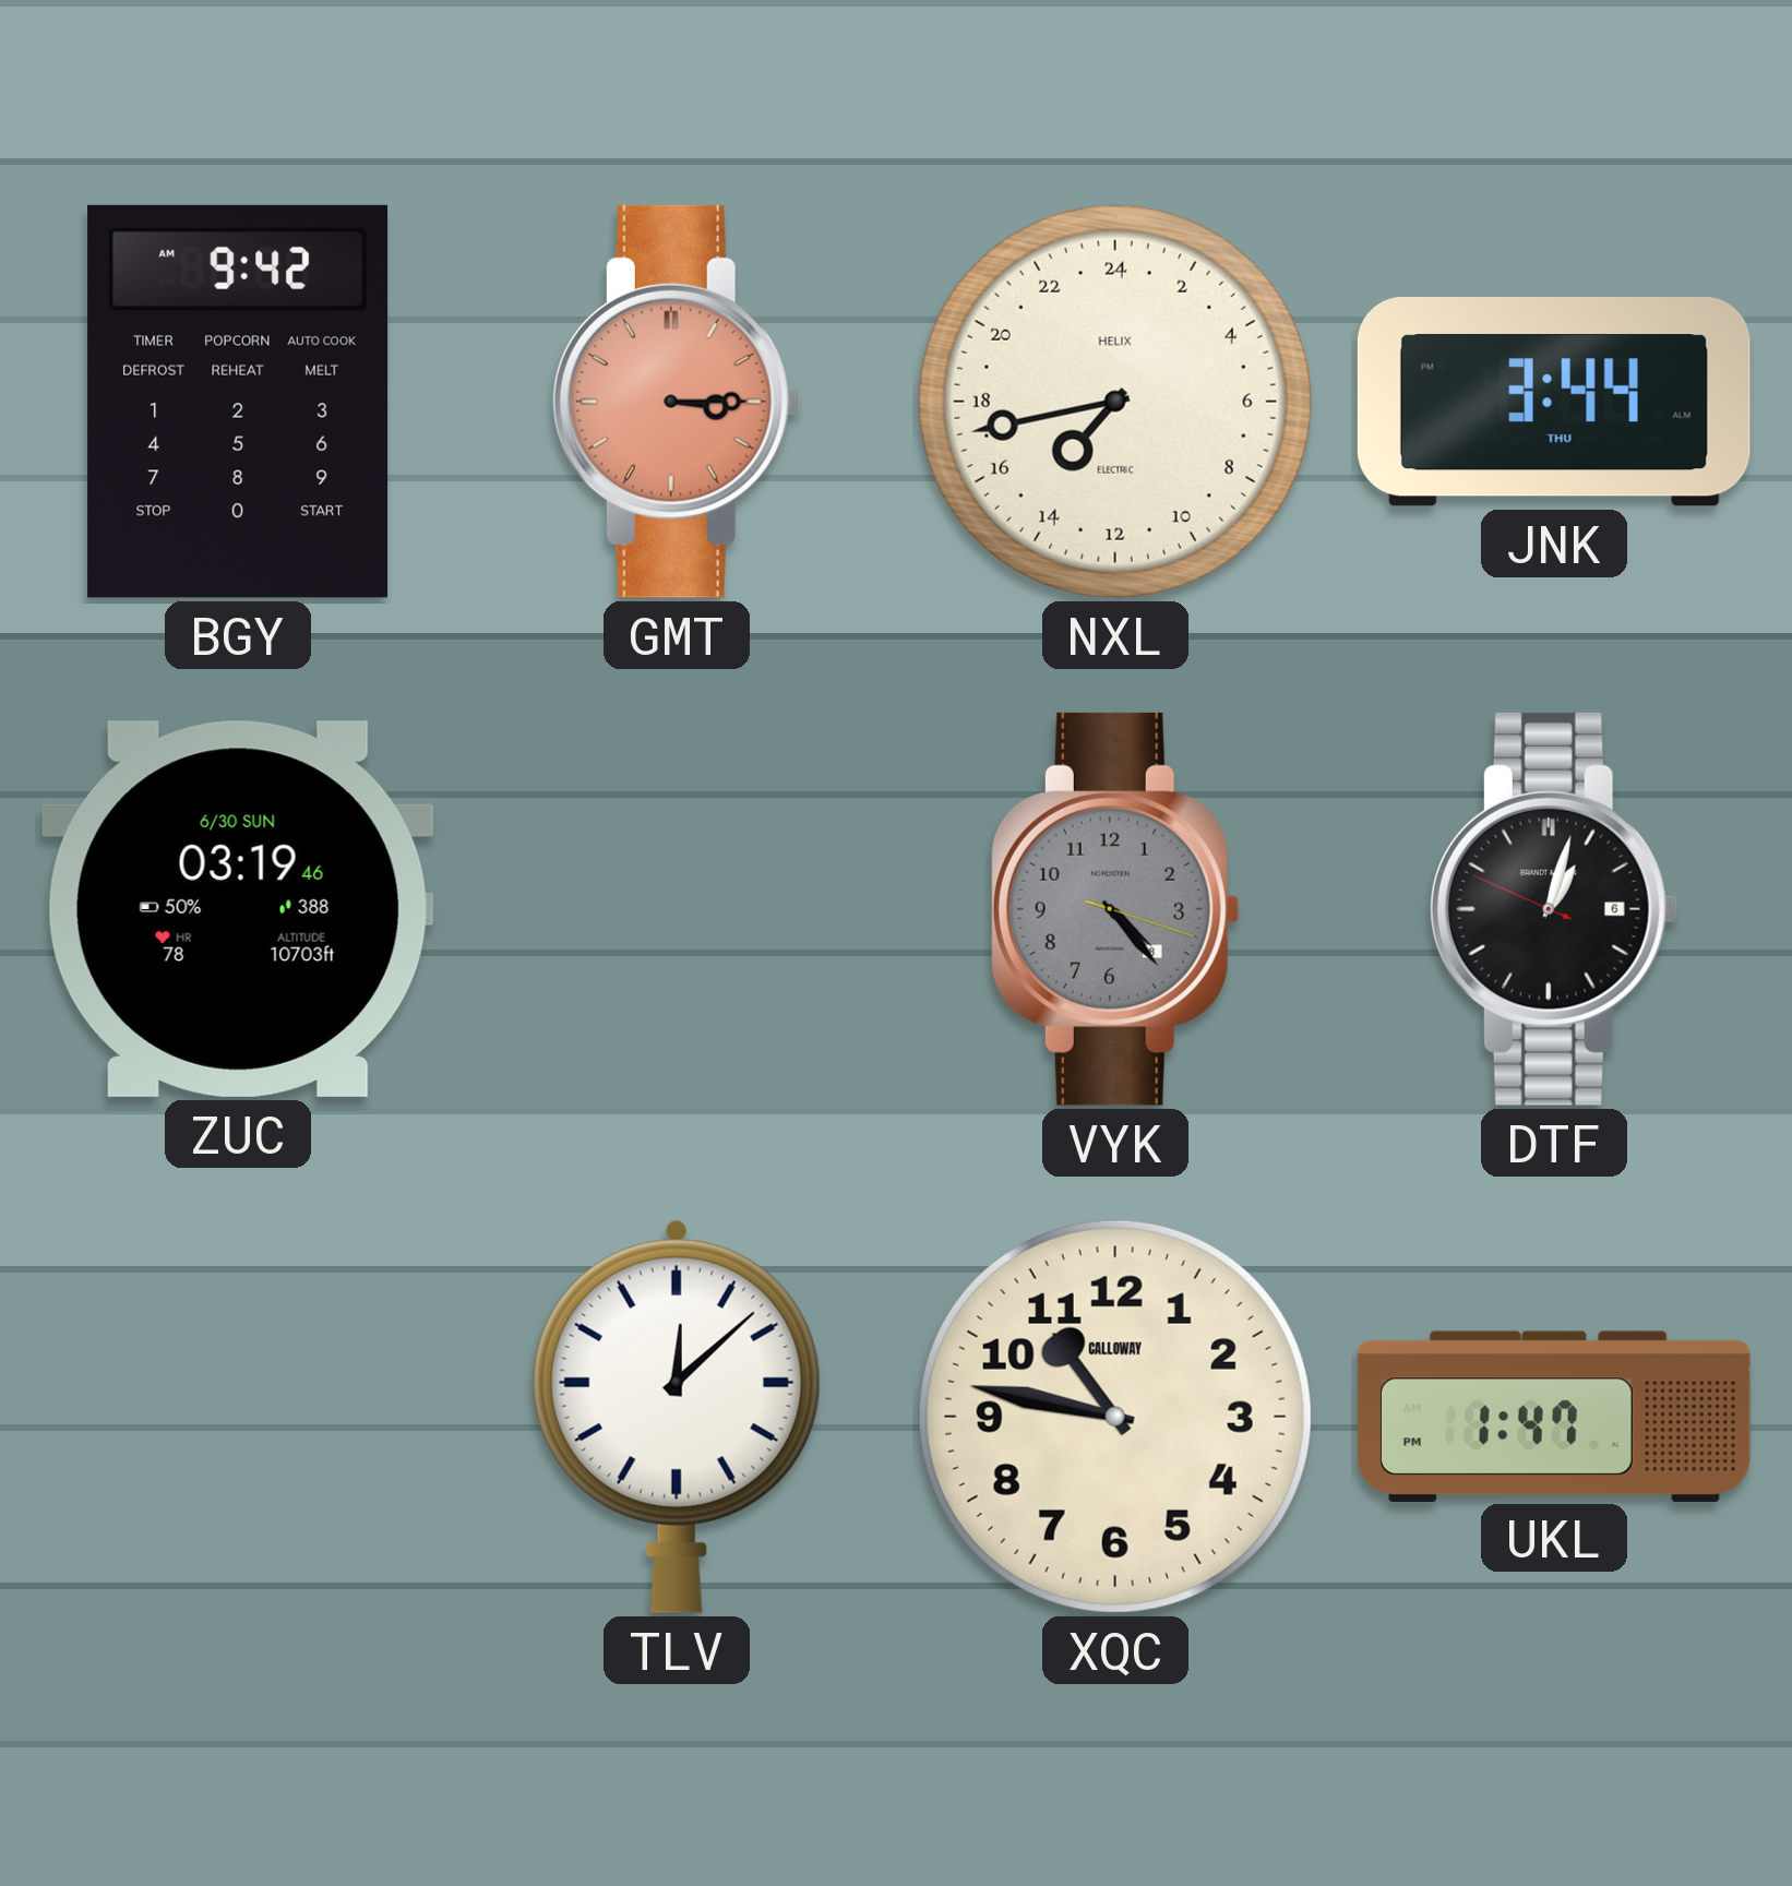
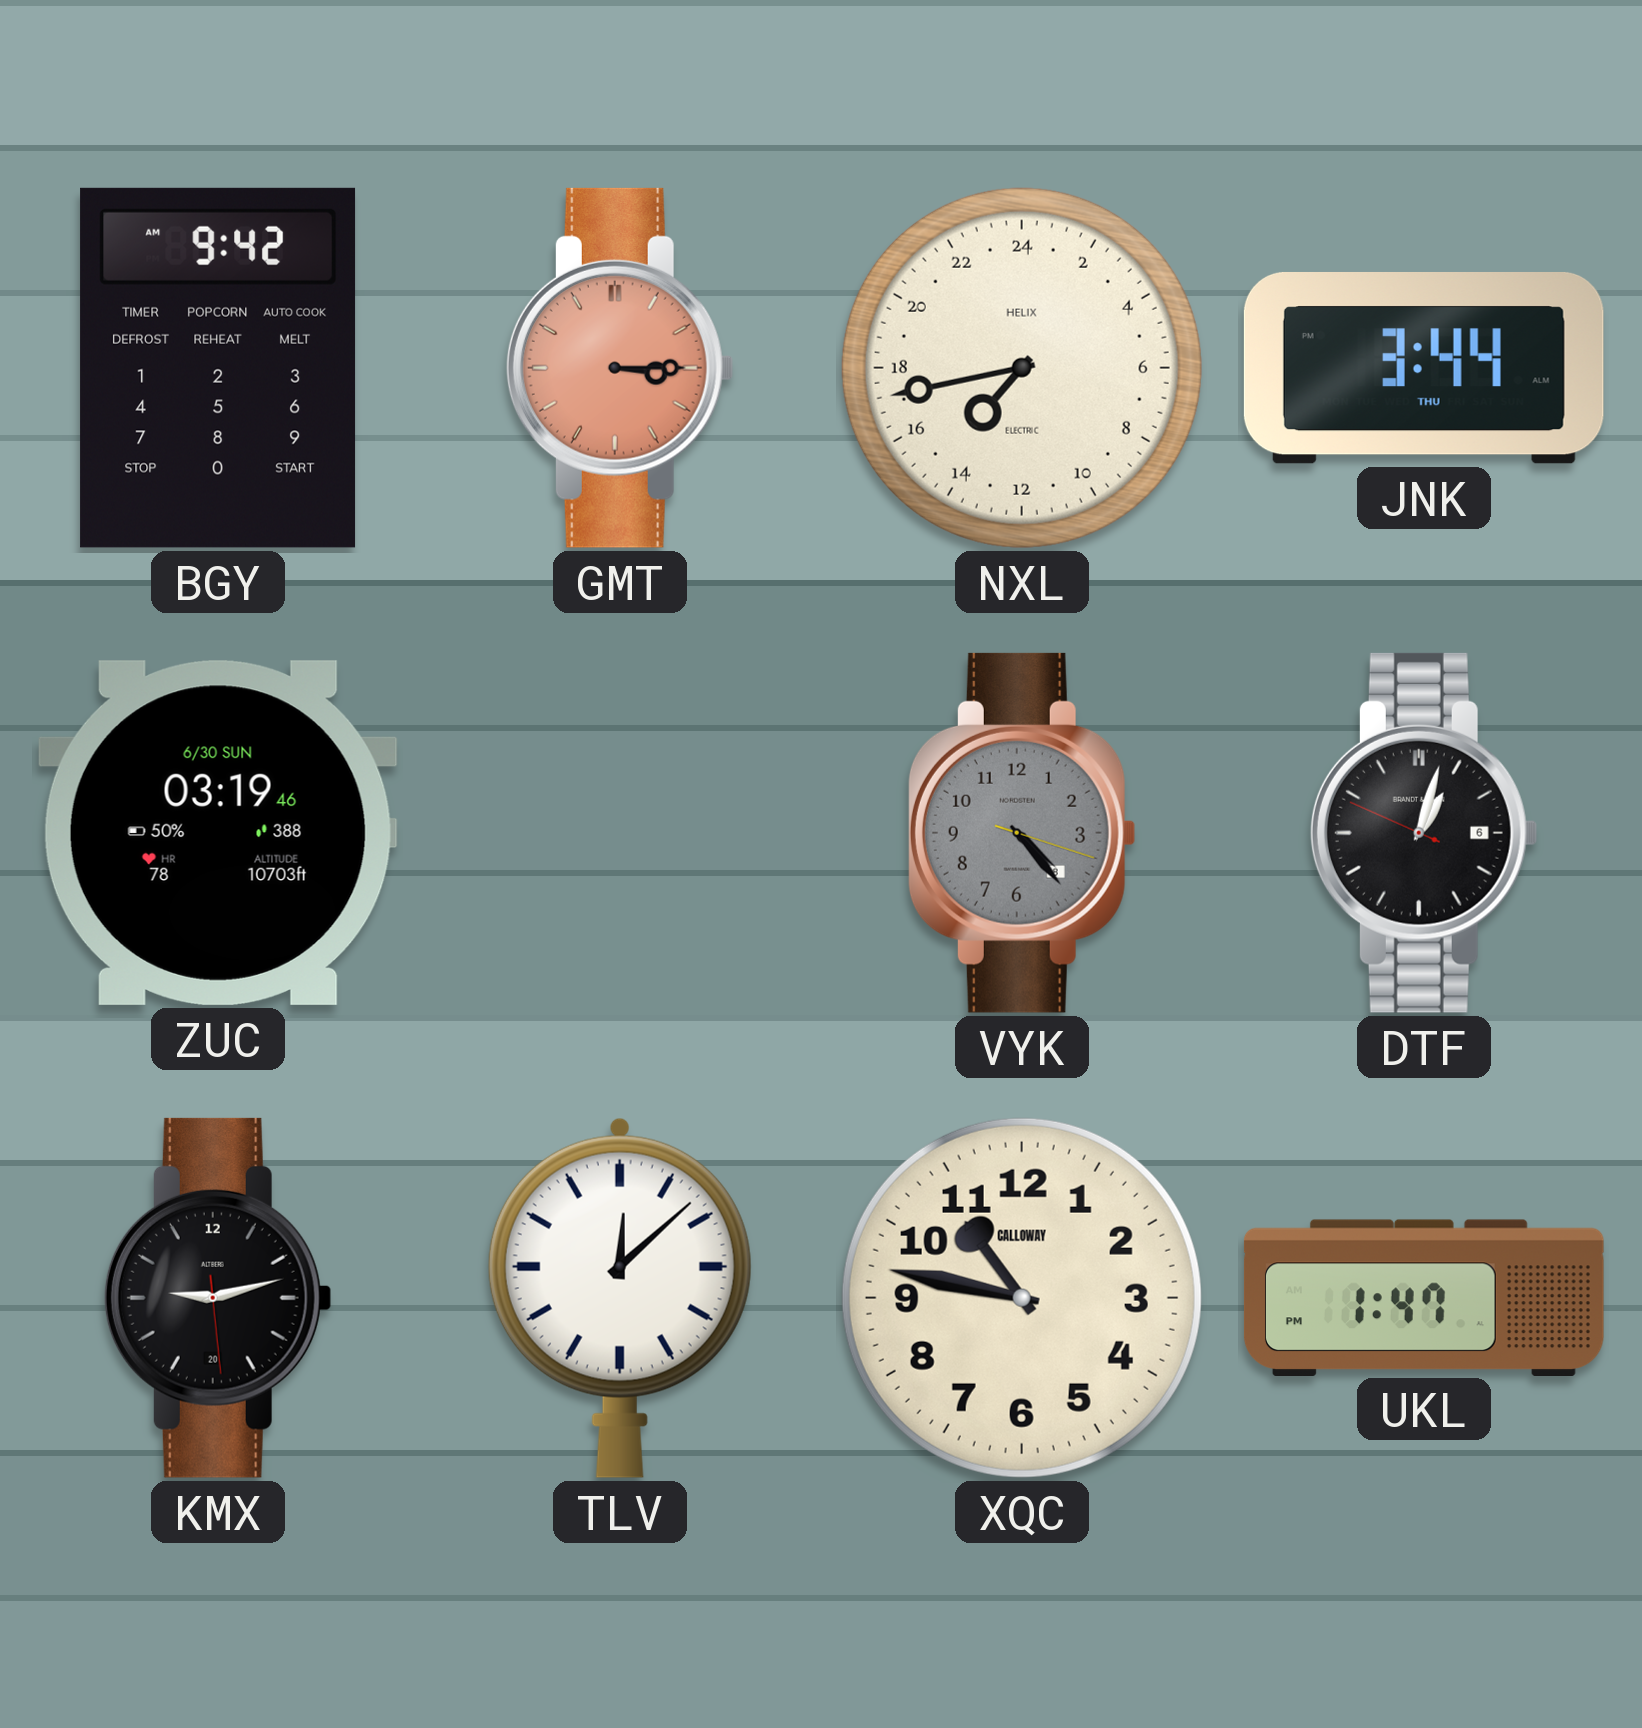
KMX: none -> 9:12
